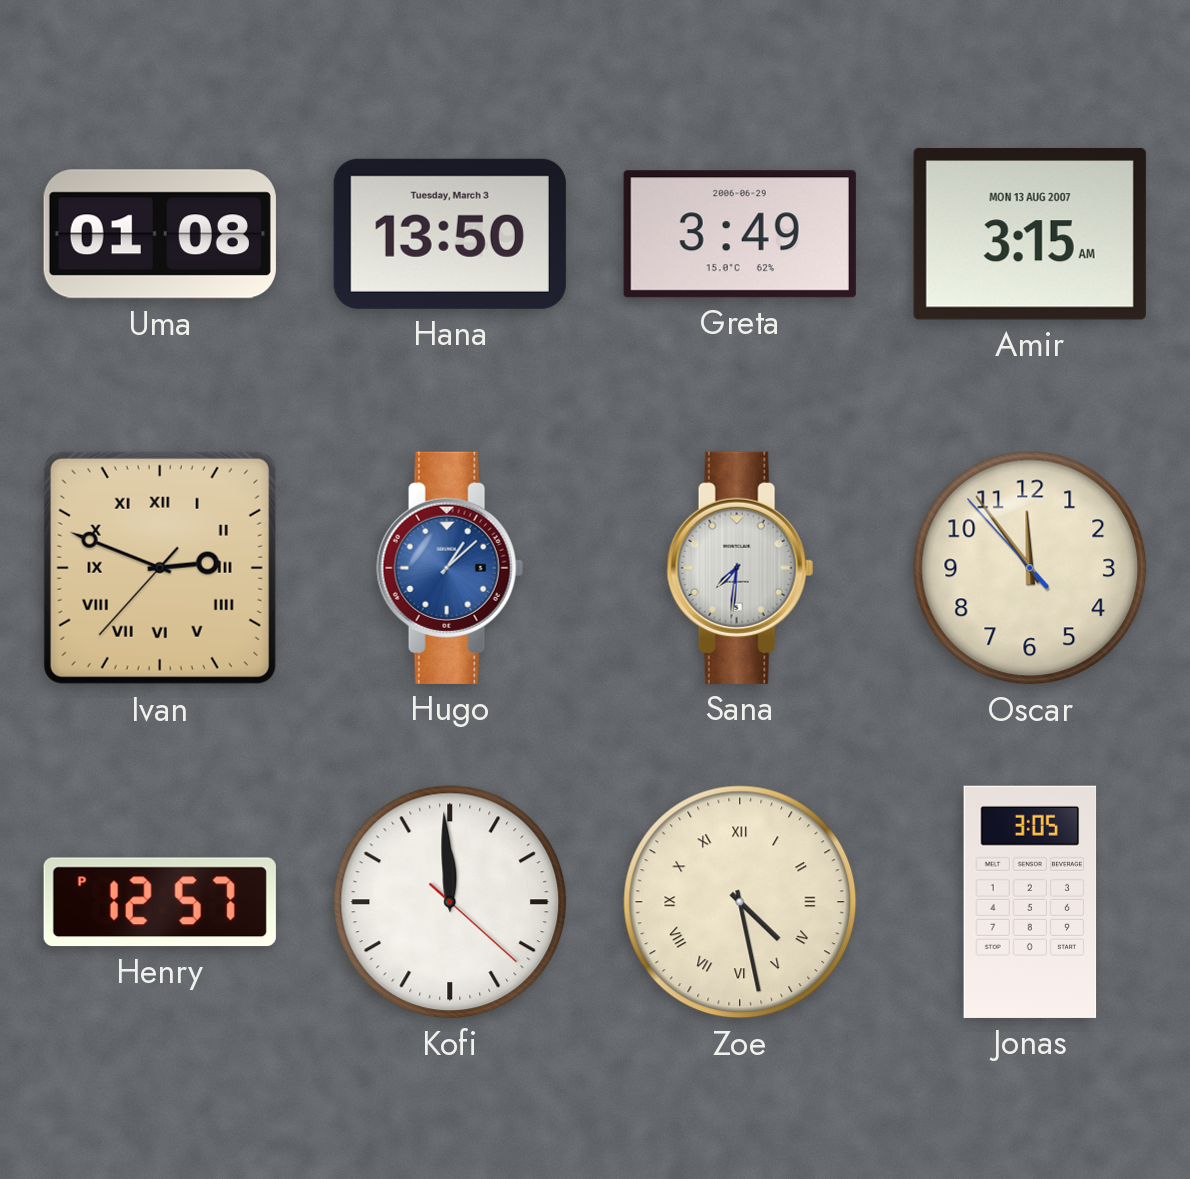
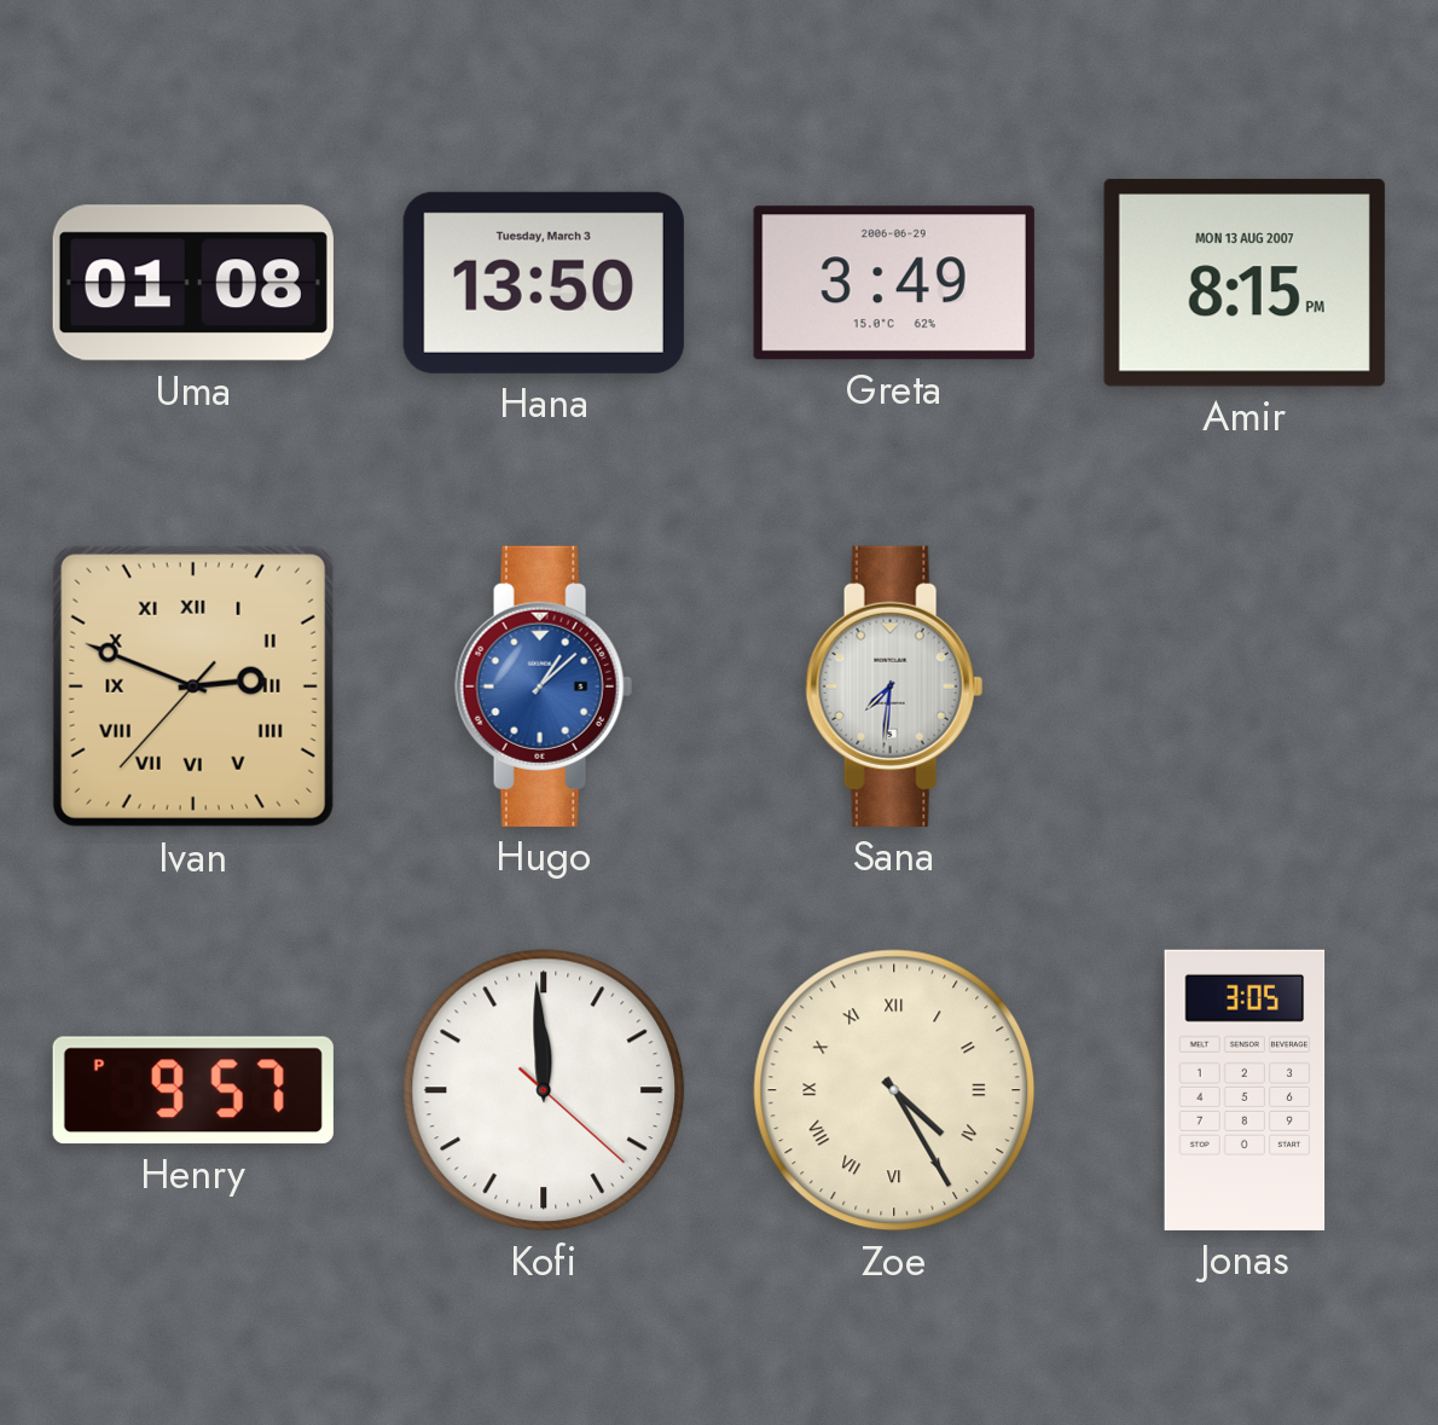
Amir: 3:15 -> 8:15
Oscar: 11:53 -> none
Henry: 12:57 -> 9:57
Zoe: 4:28 -> 4:25
